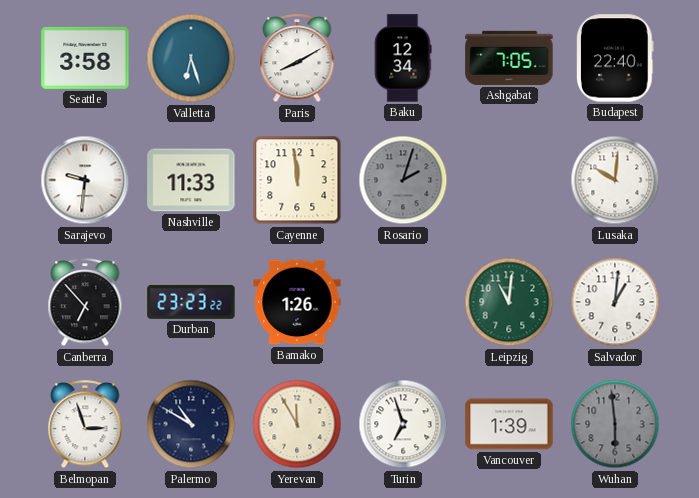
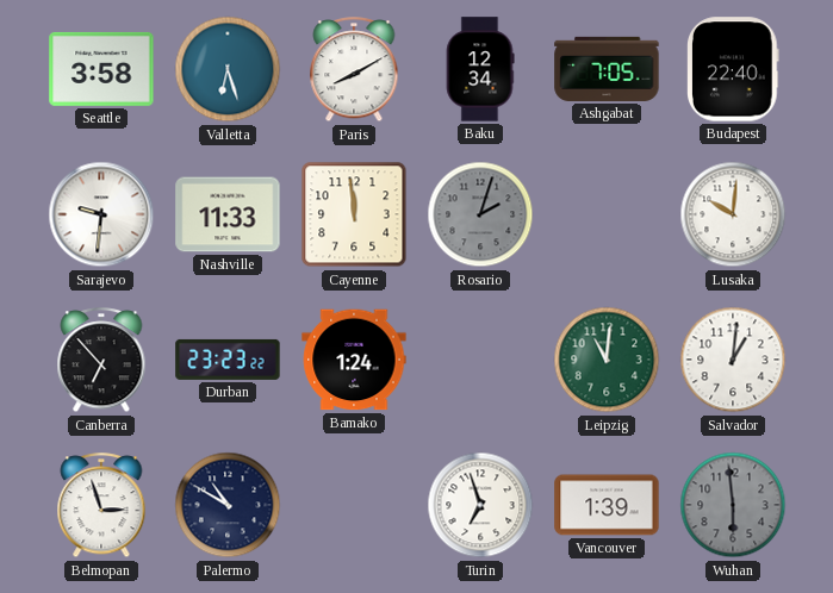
Bamako: 1:26 -> 1:24
Yerevan: 11:55 -> none
